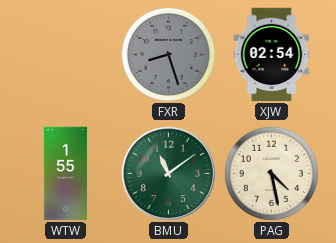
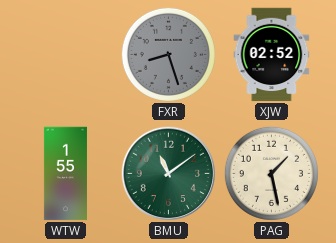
XJW: 02:54 -> 02:52
PAG: 4:28 -> 1:28
